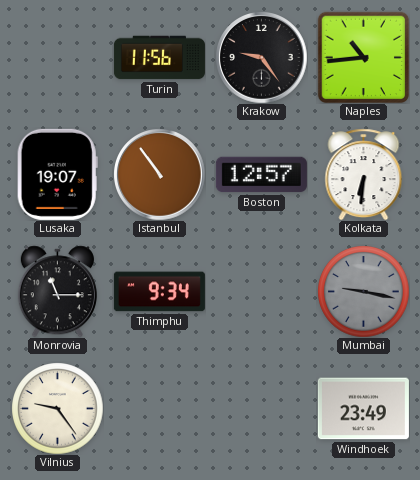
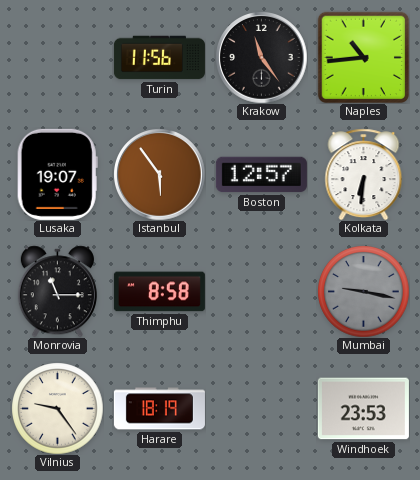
Krakow: 9:24 -> 11:24
Istanbul: 10:54 -> 5:54
Thimphu: 9:34 -> 8:58
Harare: none -> 18:19
Windhoek: 23:49 -> 23:53
